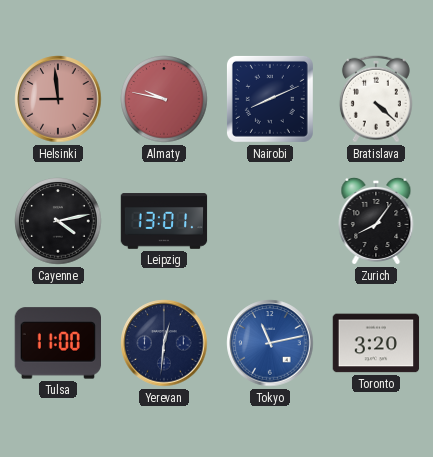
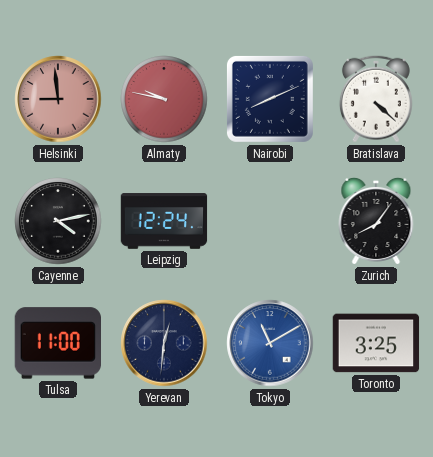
Leipzig: 13:01 -> 12:24
Tokyo: 11:13 -> 11:10
Toronto: 3:20 -> 3:25
